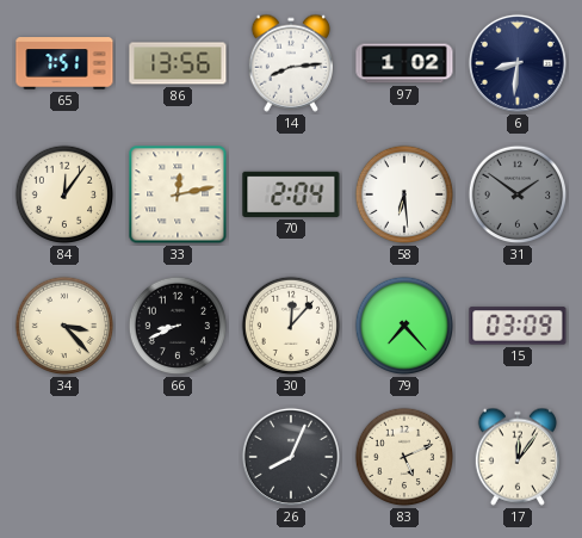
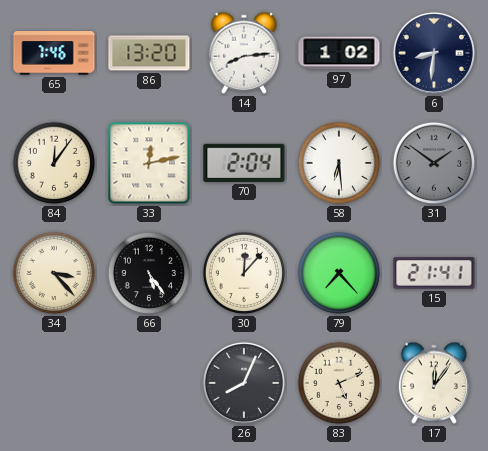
65: 7:51 -> 7:46
86: 13:56 -> 13:20
66: 8:41 -> 5:24
15: 03:09 -> 21:41
